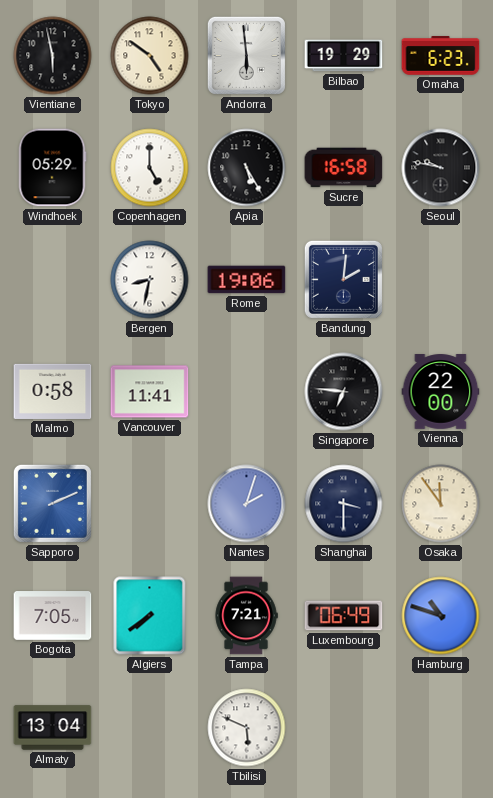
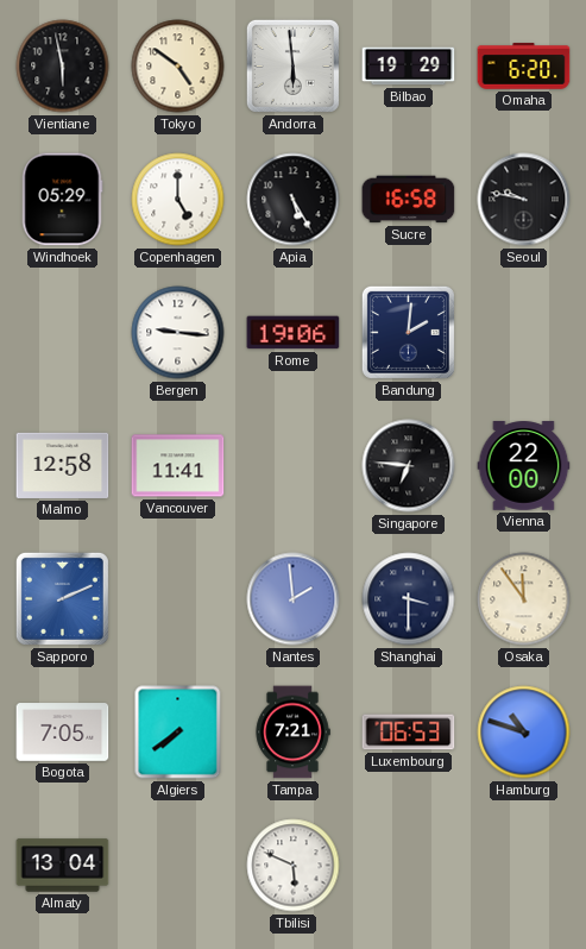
Omaha: 6:23 -> 6:20
Bergen: 8:32 -> 9:16
Malmo: 0:58 -> 12:58
Nantes: 2:03 -> 1:59
Luxembourg: 06:49 -> 06:53
